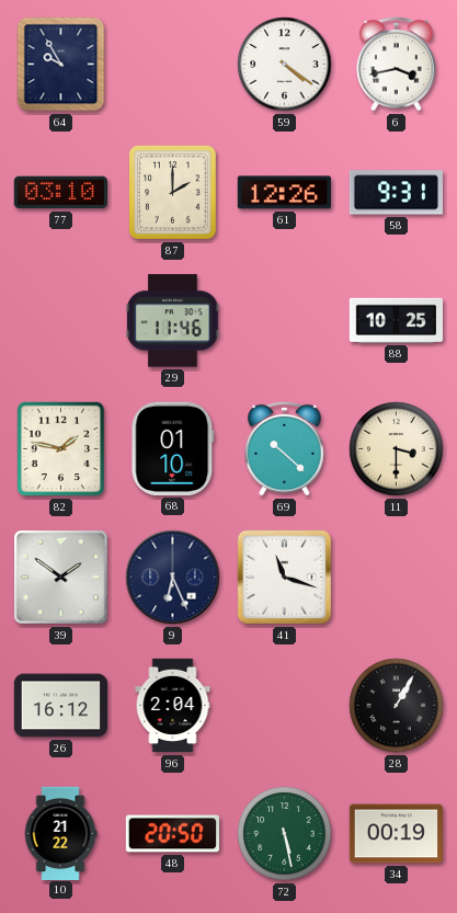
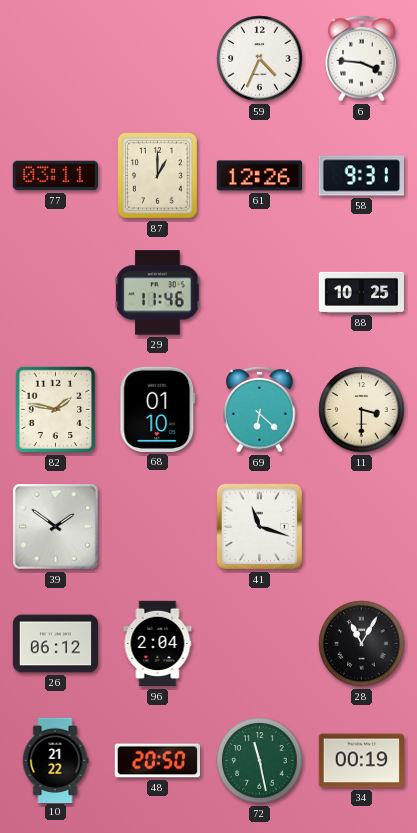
64: 9:55 -> none
59: 4:21 -> 4:34
6: 3:43 -> 3:46
77: 03:10 -> 03:11
87: 2:00 -> 1:00
69: 10:22 -> 6:22
9: 6:26 -> none
26: 16:12 -> 06:12
28: 1:05 -> 11:05
72: 5:28 -> 11:28
